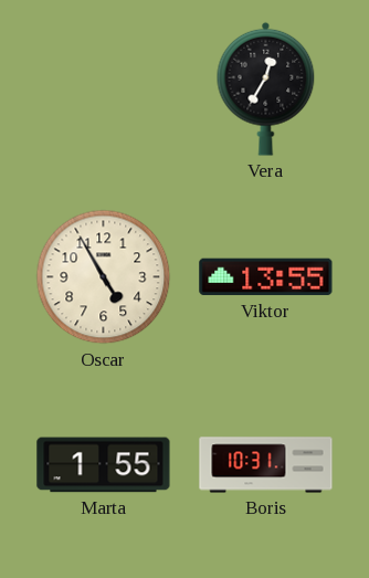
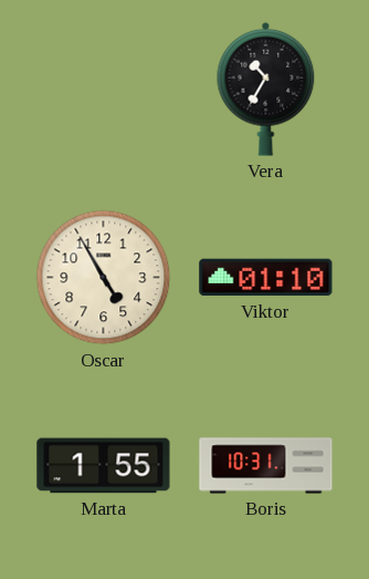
Vera: 12:35 -> 10:35
Viktor: 13:55 -> 01:10
